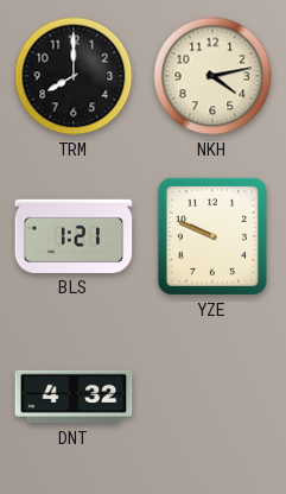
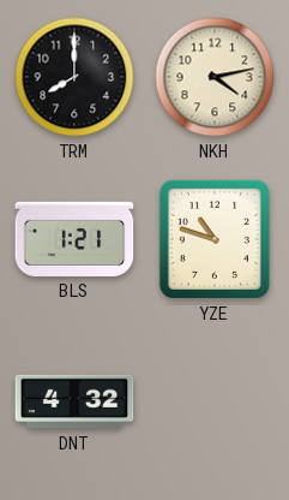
YZE: 9:49 -> 10:48
